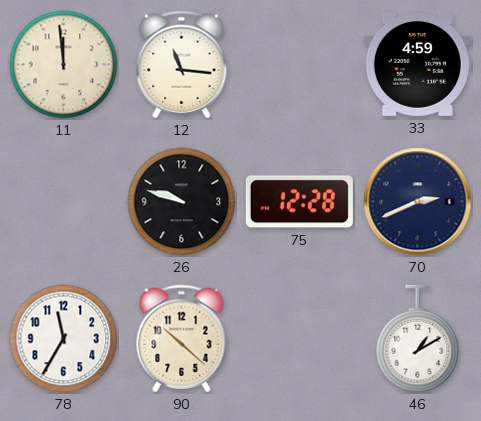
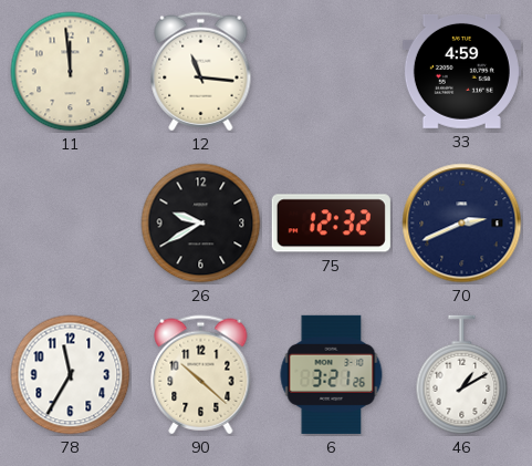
26: 9:48 -> 9:40
75: 12:28 -> 12:32
6: none -> 3:21
